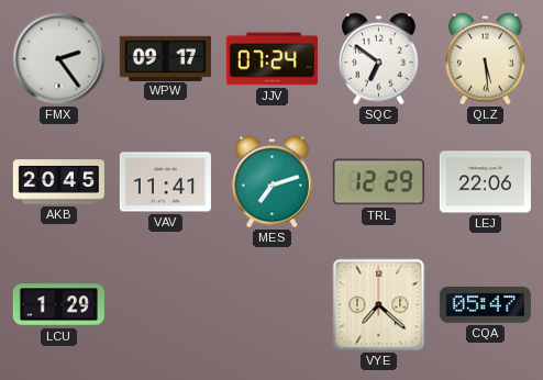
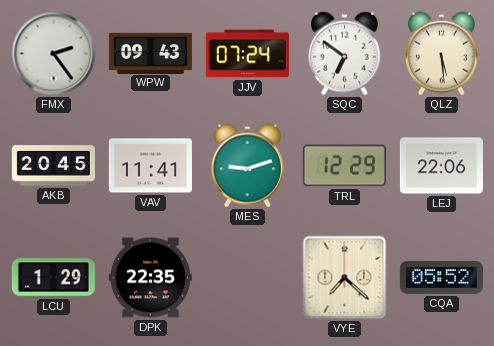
WPW: 09:17 -> 09:43
MES: 7:12 -> 9:12
DPK: none -> 22:35
CQA: 05:47 -> 05:52
